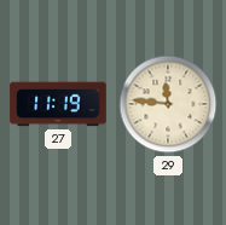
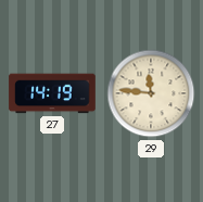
27: 11:19 -> 14:19
